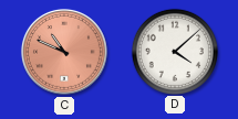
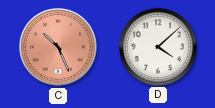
C: 10:49 -> 10:26
